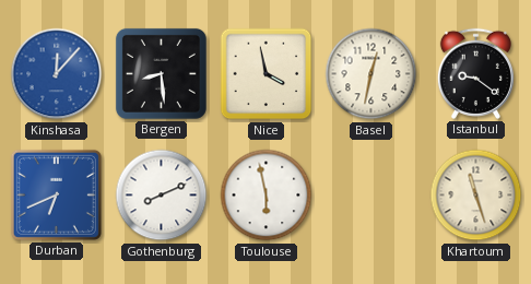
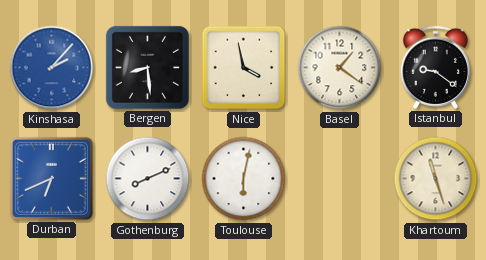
Kinshasa: 12:07 -> 2:07
Basel: 12:32 -> 1:21
Toulouse: 5:58 -> 6:02
